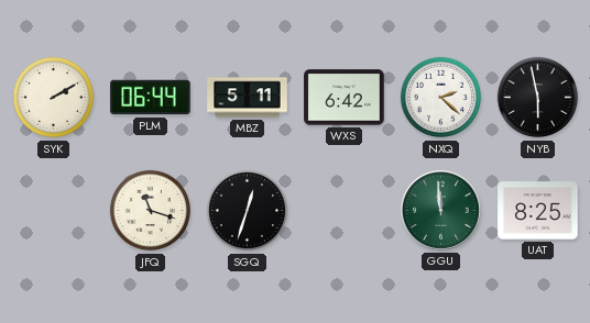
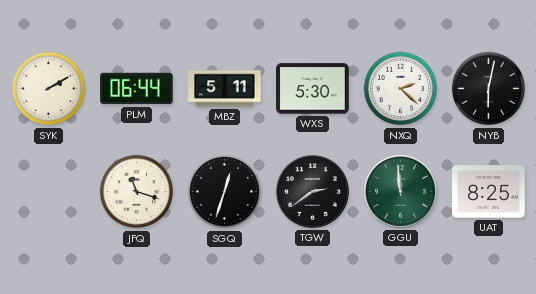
WXS: 6:42 -> 5:30
NYB: 5:58 -> 6:02
TGW: none -> 2:39
